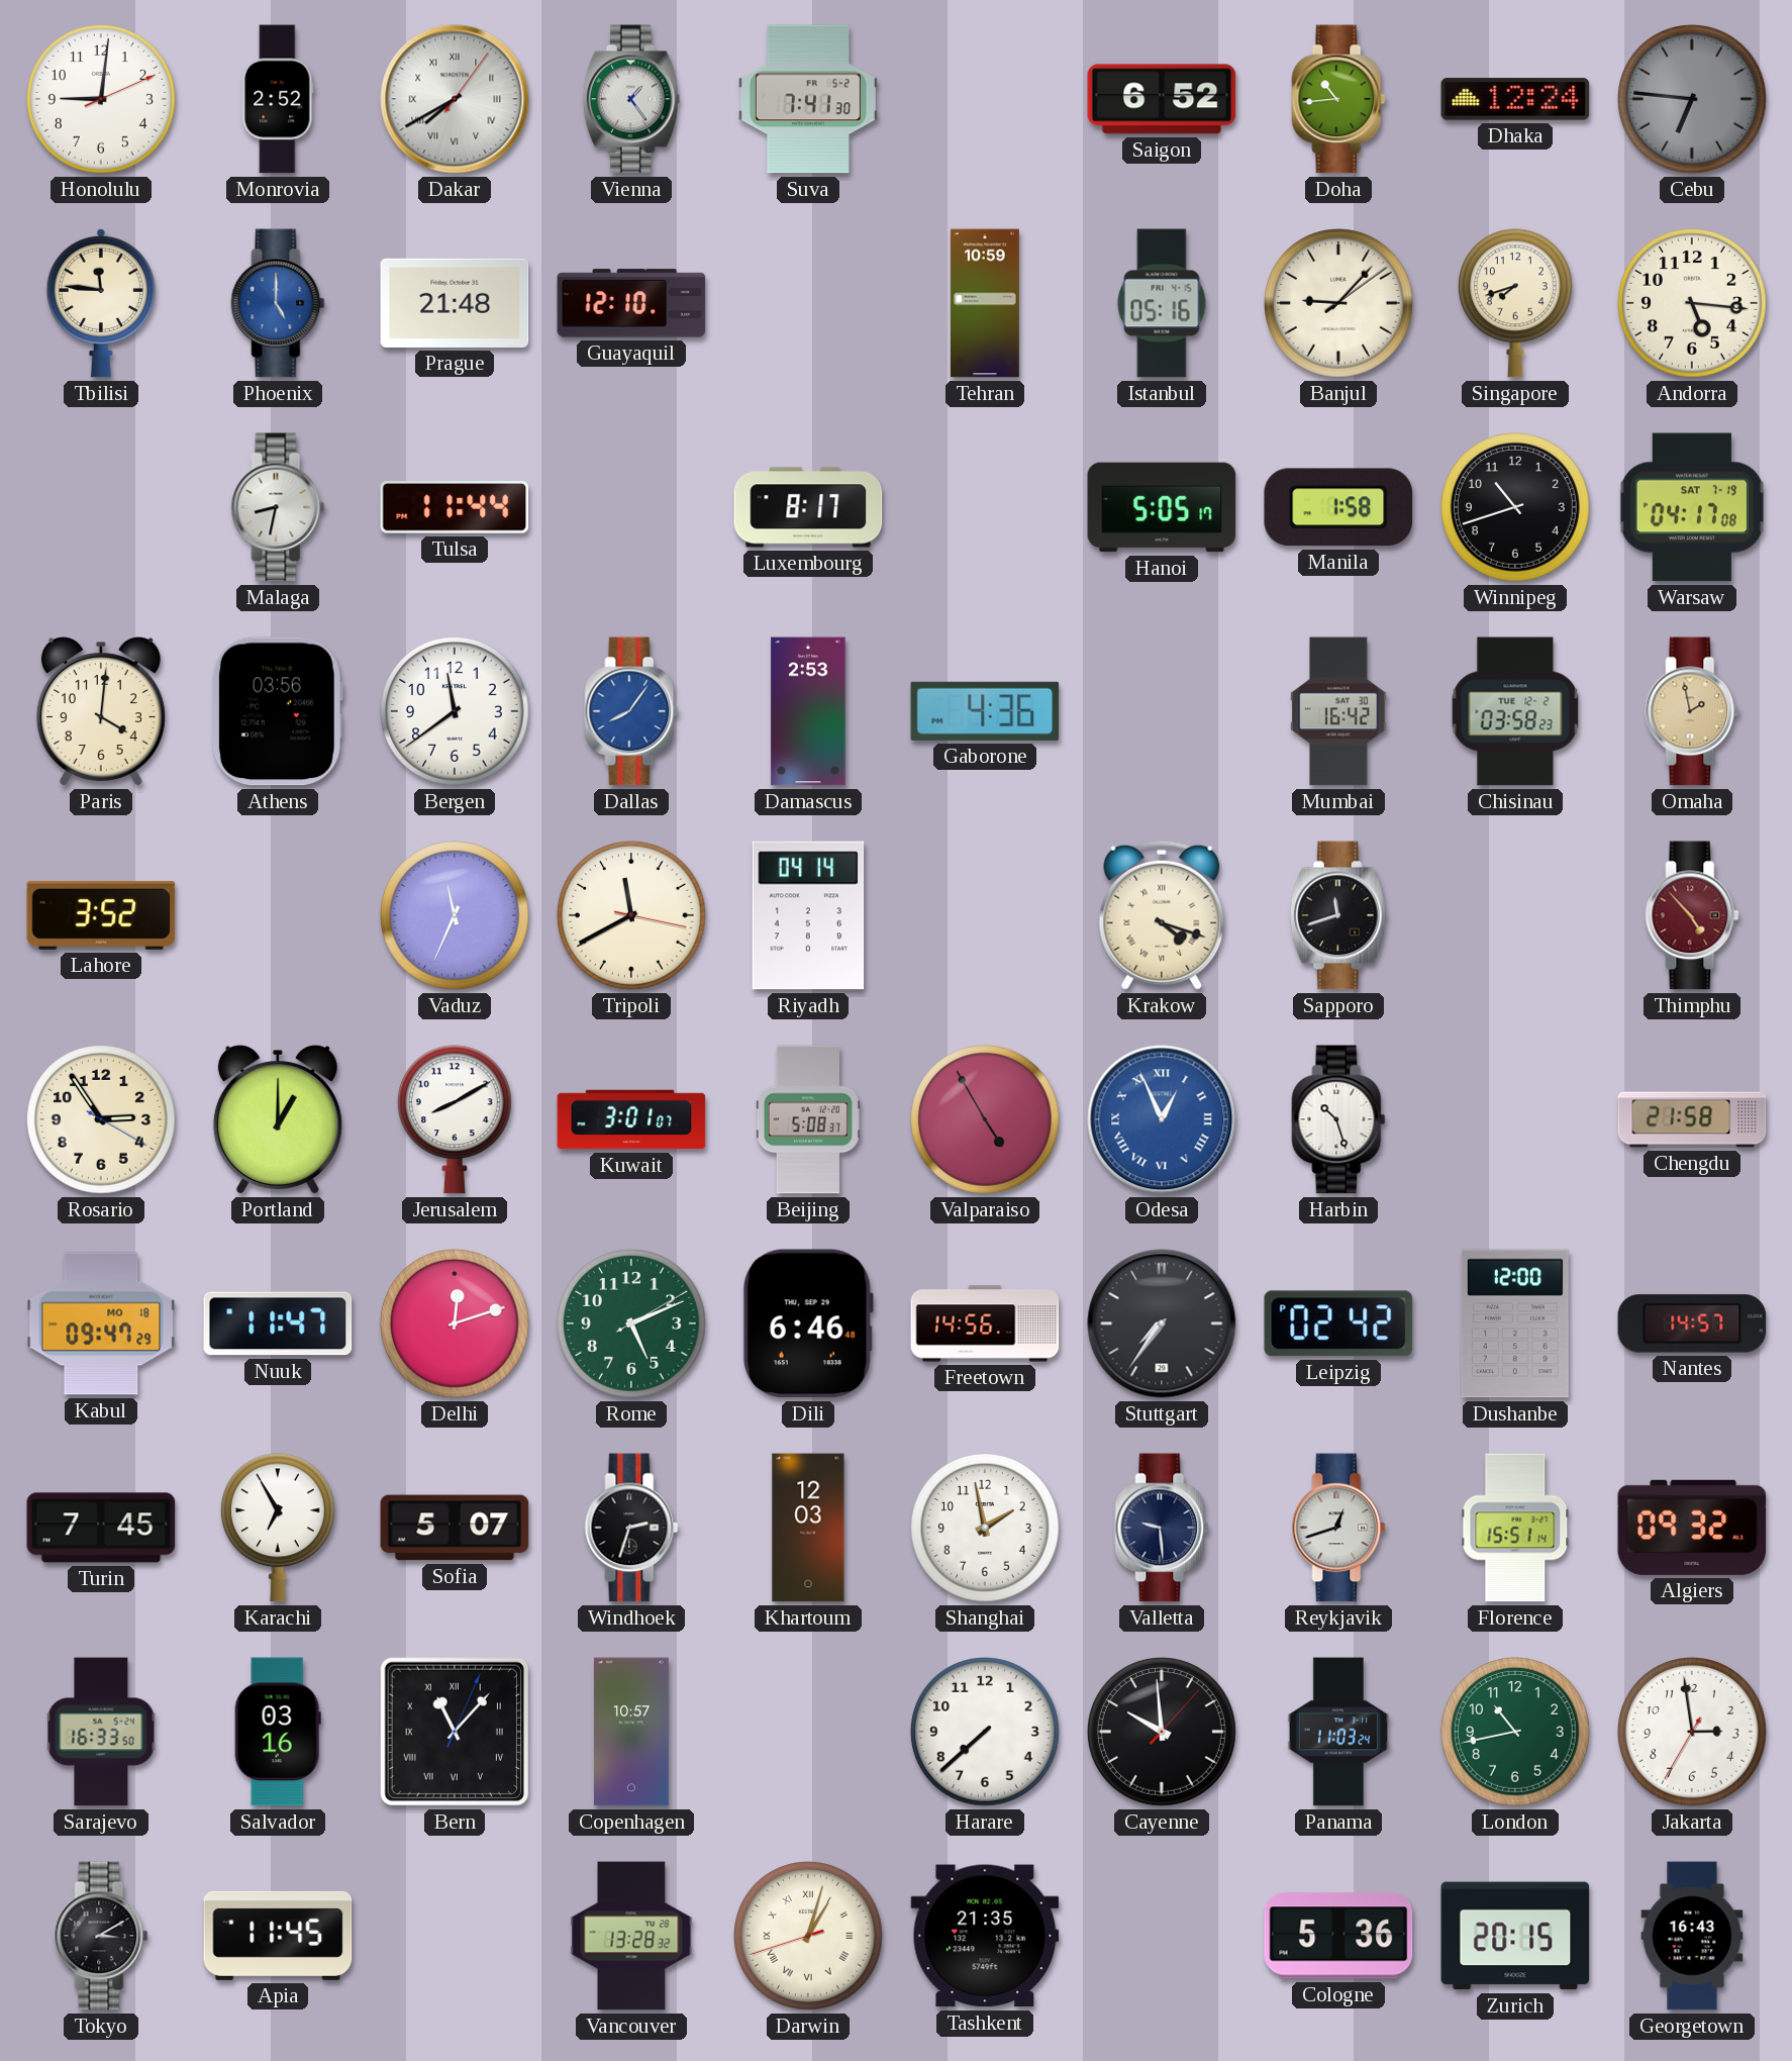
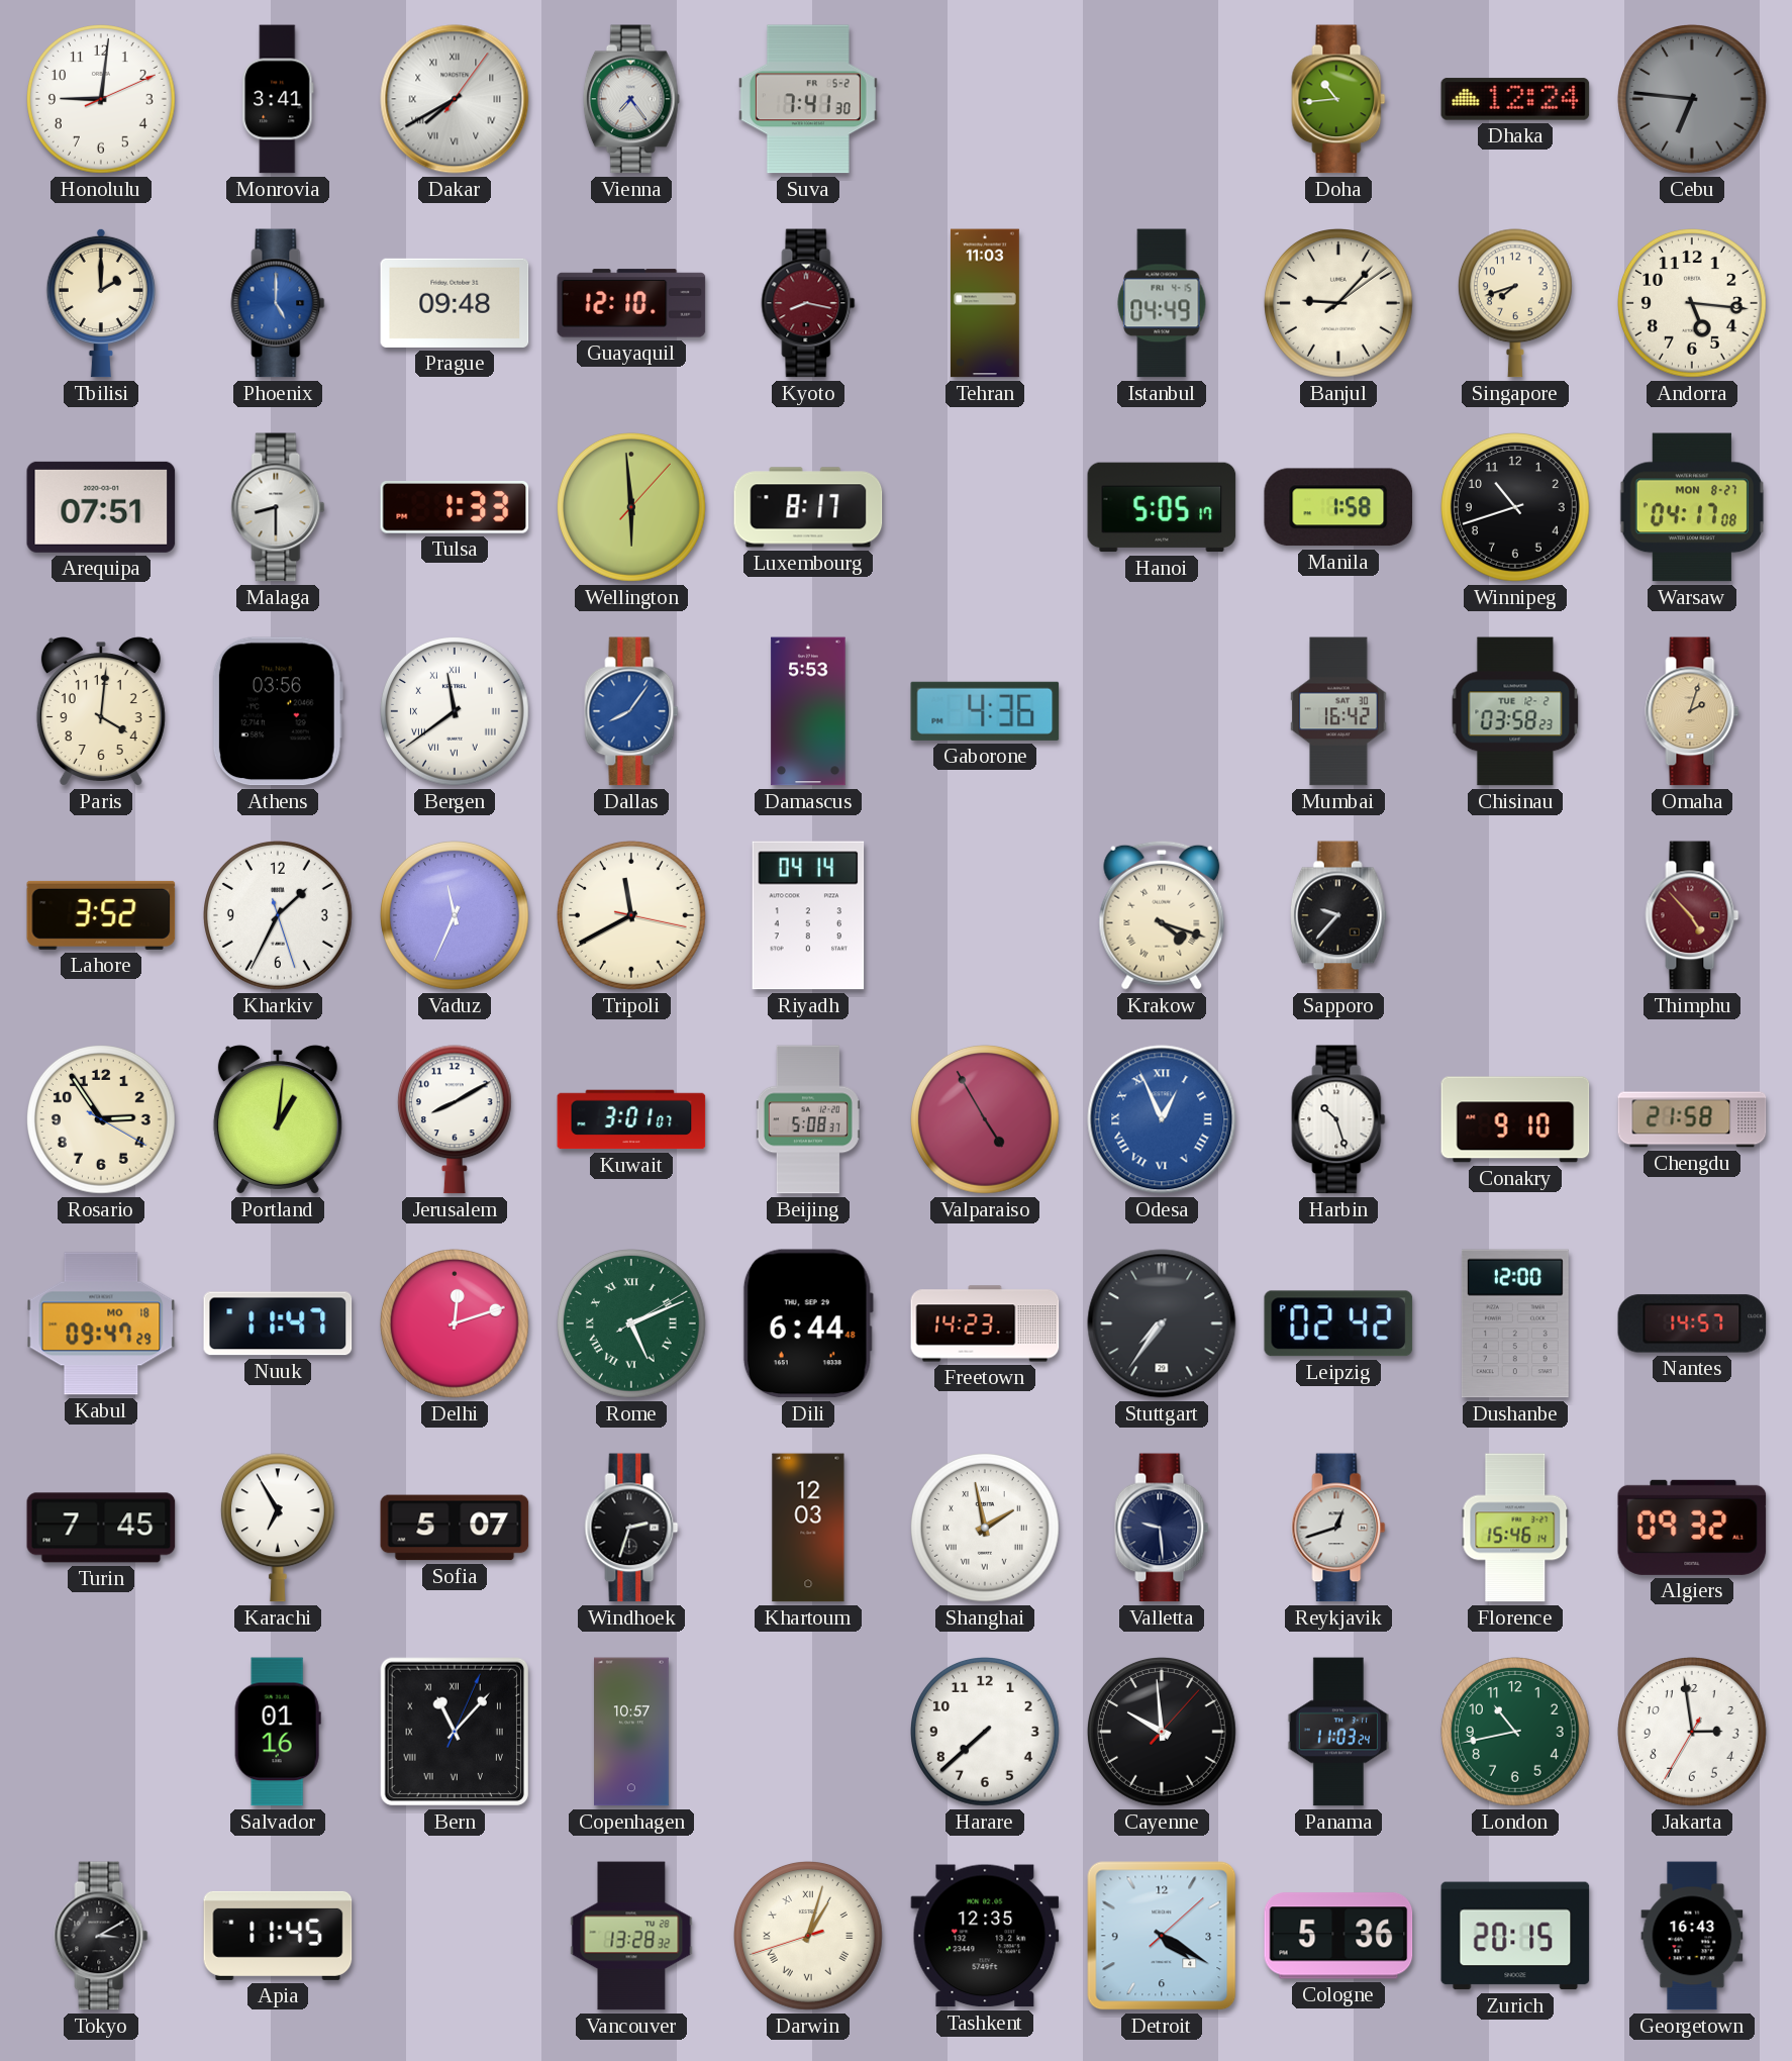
Monrovia: 2:52 -> 3:41
Vienna: 1:24 -> 7:24
Saigon: 6:52 -> none
Tbilisi: 11:46 -> 2:00
Prague: 21:48 -> 09:48
Kyoto: none -> 8:17
Tehran: 10:59 -> 11:03
Istanbul: 05:16 -> 04:49
Arequipa: none -> 07:51
Malaga: 8:32 -> 8:30
Tulsa: 11:44 -> 1:33
Wellington: none -> 5:59
Warsaw date: SAT 7-19 -> MON 8-27
Bergen numerals: Arabic -> Roman
Damascus: 2:53 -> 5:53
Omaha: 1:58 -> 2:03
Kharkiv: none -> 1:34
Sapporo: 11:42 -> 9:37
Portland: 1:00 -> 1:01
Conakry: none -> 9:10
Rome numerals: Arabic -> Roman
Dili: 6:46 -> 6:44
Freetown: 14:56 -> 14:23
Shanghai numerals: Arabic -> Roman
Florence: 15:51 -> 15:46
Sarajevo: 16:33 -> none
Salvador: 03:16 -> 01:16
Tashkent: 21:35 -> 12:35
Detroit: none -> 4:20
